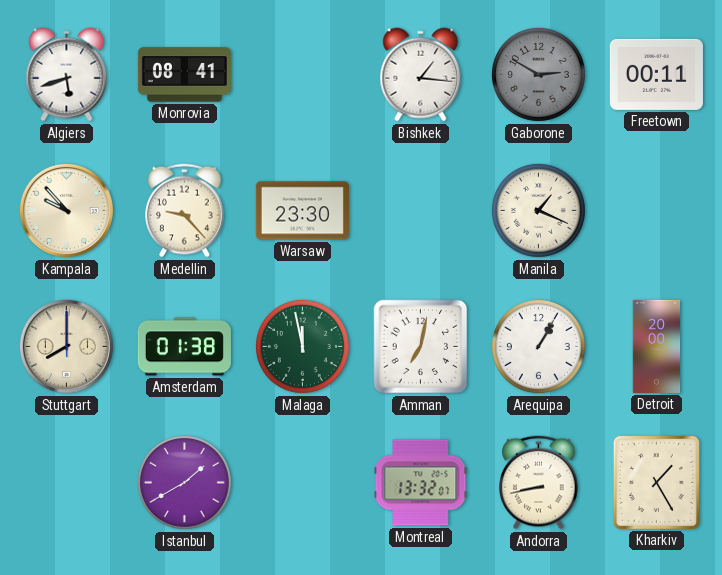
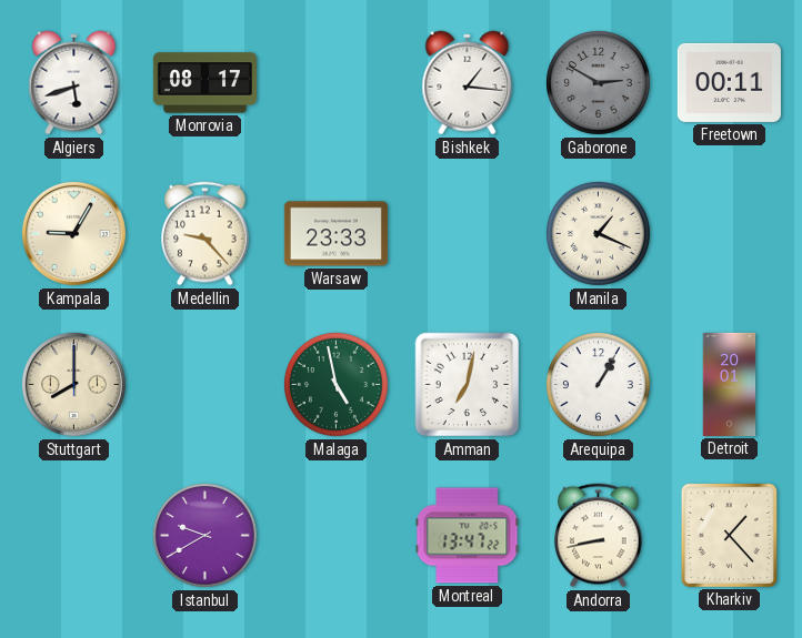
Monrovia: 08:41 -> 08:17
Kampala: 9:53 -> 9:05
Warsaw: 23:30 -> 23:33
Amsterdam: 01:38 -> none
Malaga: 11:58 -> 4:58
Detroit: 20:00 -> 20:01
Istanbul: 1:40 -> 9:40
Montreal: 13:32 -> 13:47
Kharkiv: 1:25 -> 1:23
